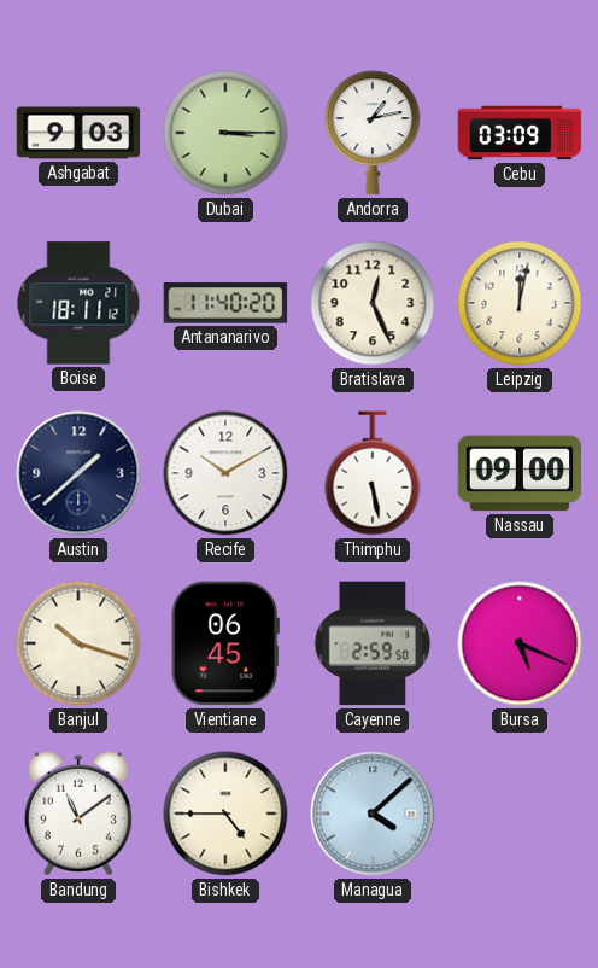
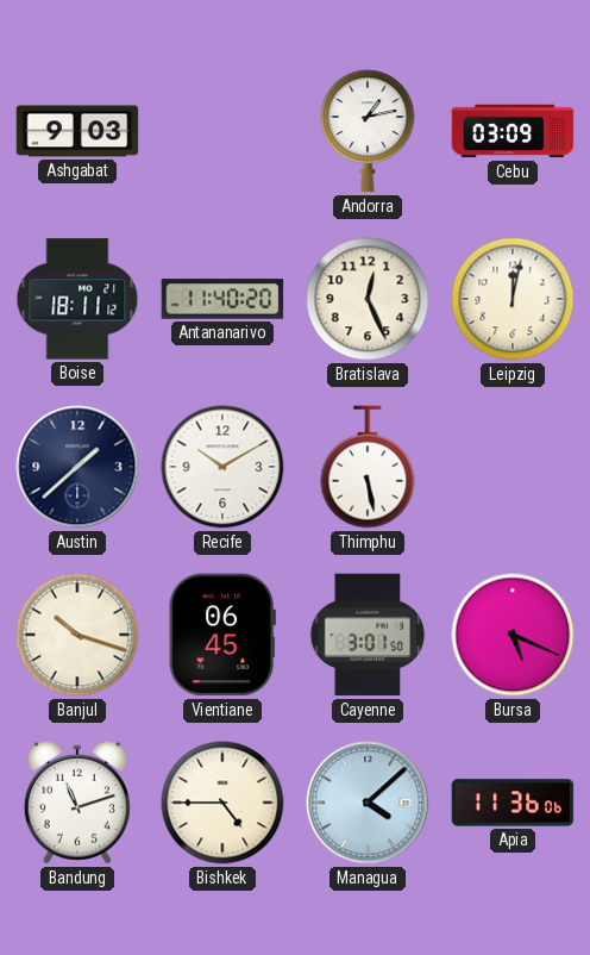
Dubai: 3:15 -> none
Nassau: 09:00 -> none
Cayenne: 2:59 -> 3:01
Bandung: 11:09 -> 11:12
Apia: none -> 11:36
